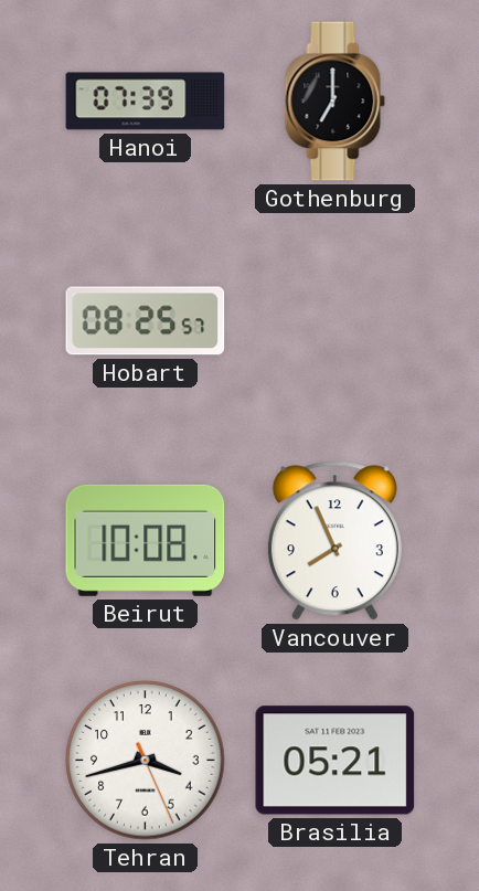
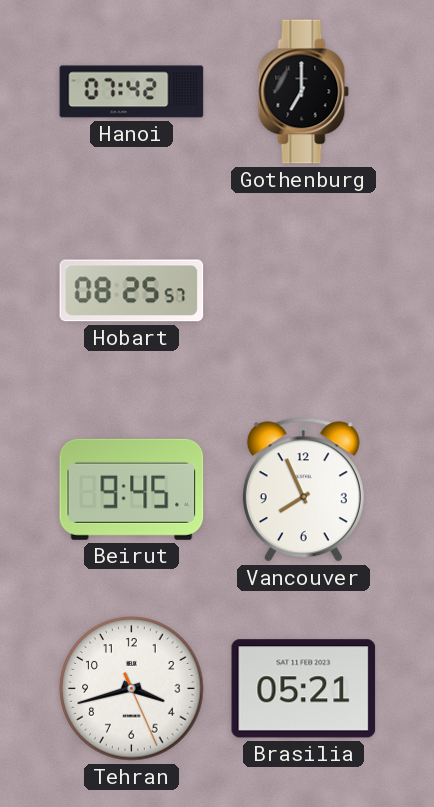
Hanoi: 07:39 -> 07:42
Beirut: 10:08 -> 9:45
